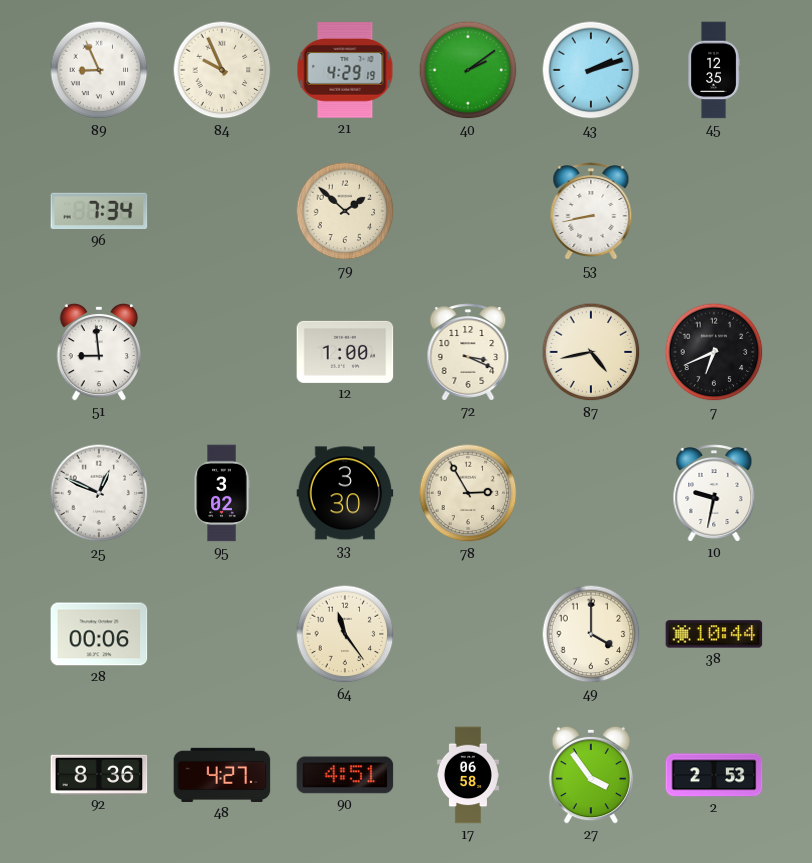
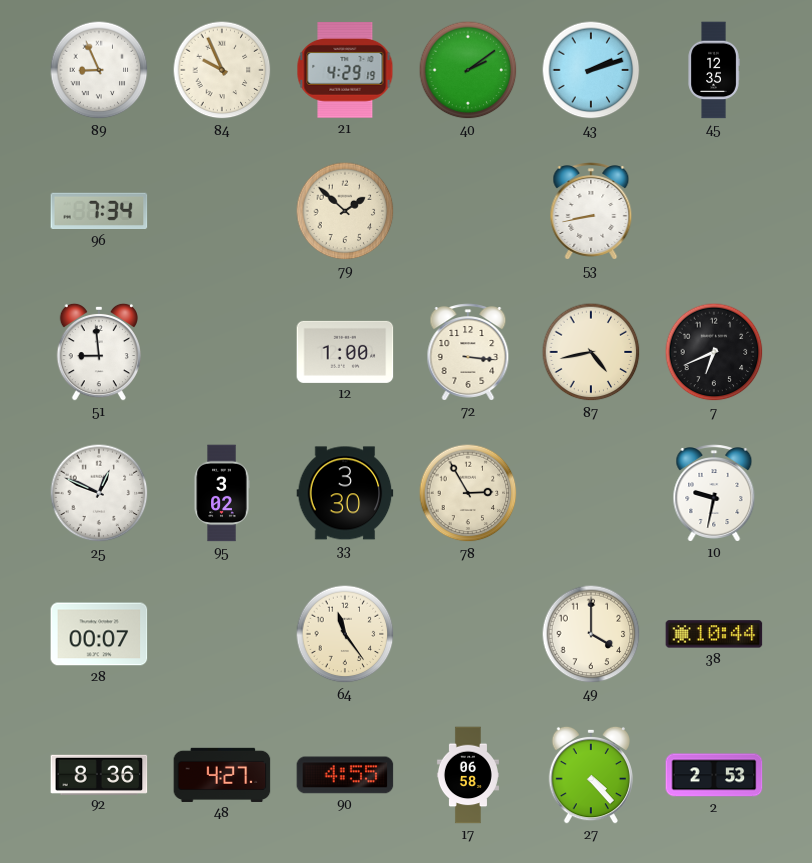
72: 3:19 -> 3:16
28: 00:06 -> 00:07
90: 4:51 -> 4:55
27: 3:54 -> 4:23
